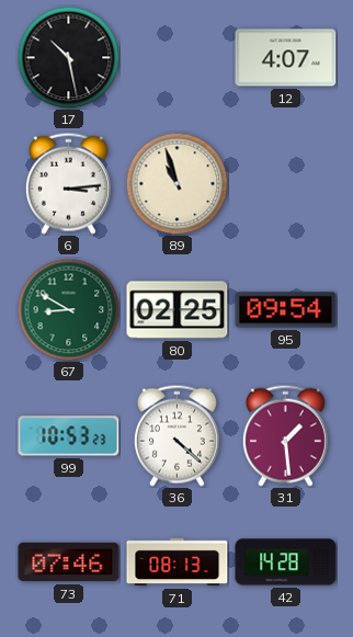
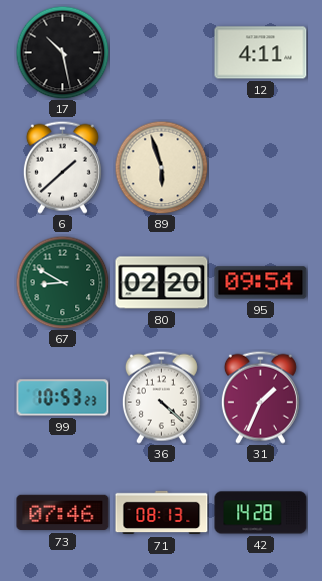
12: 4:07 -> 4:11
6: 3:14 -> 1:38
89: 10:57 -> 5:57
80: 02:25 -> 02:20
31: 1:29 -> 1:34
